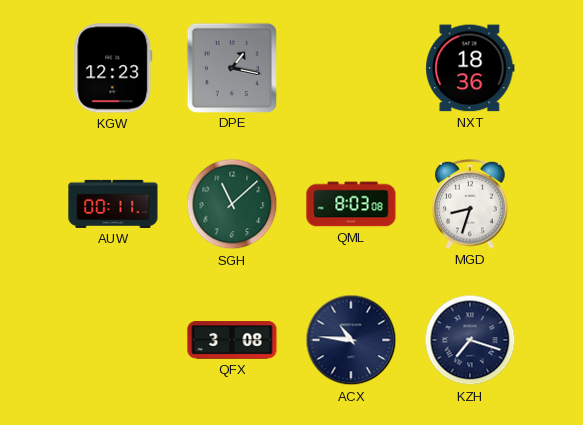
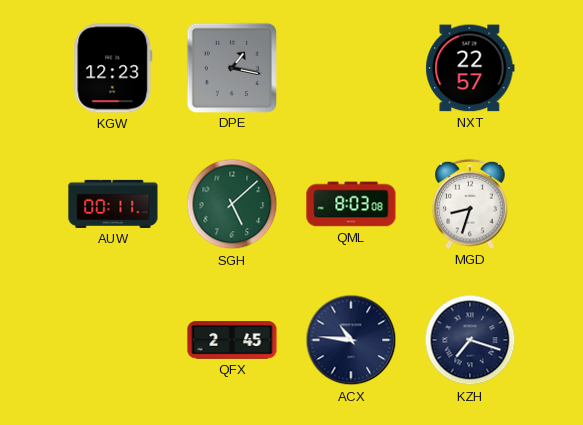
NXT: 18:36 -> 22:57
SGH: 11:08 -> 5:08
QFX: 3:08 -> 2:45
